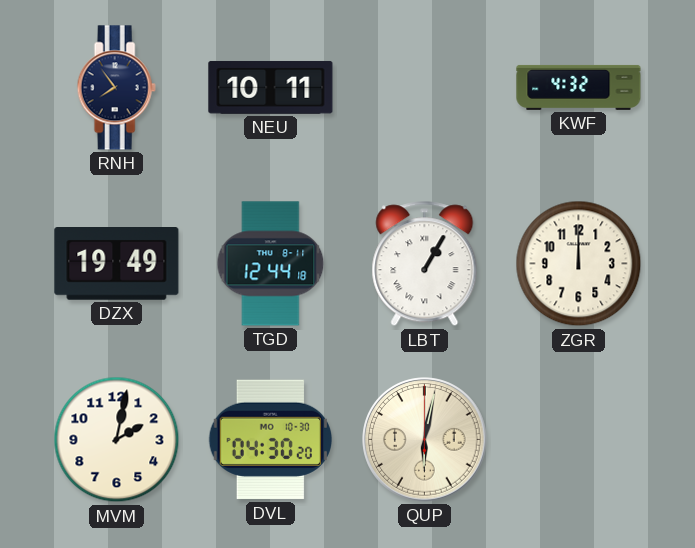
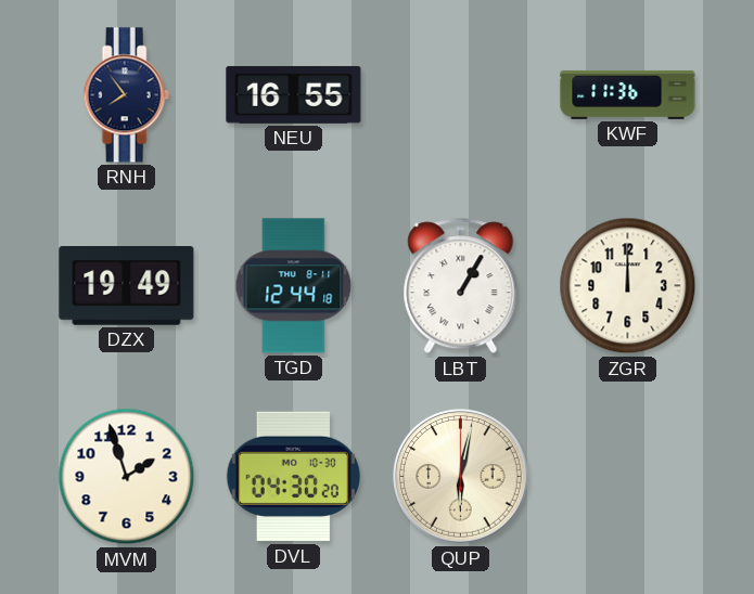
NEU: 10:11 -> 16:55
KWF: 4:32 -> 11:36
MVM: 2:02 -> 1:57
